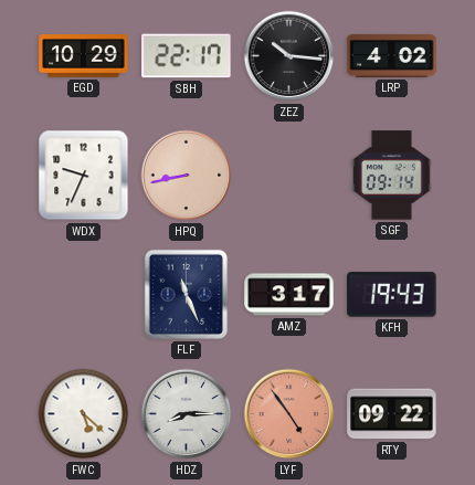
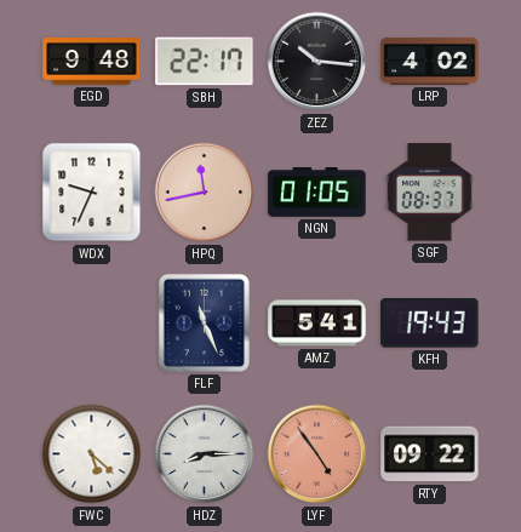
EGD: 10:29 -> 9:48
HPQ: 8:43 -> 11:43
NGN: none -> 01:05
SGF: 09:14 -> 08:37
AMZ: 3:17 -> 5:41
